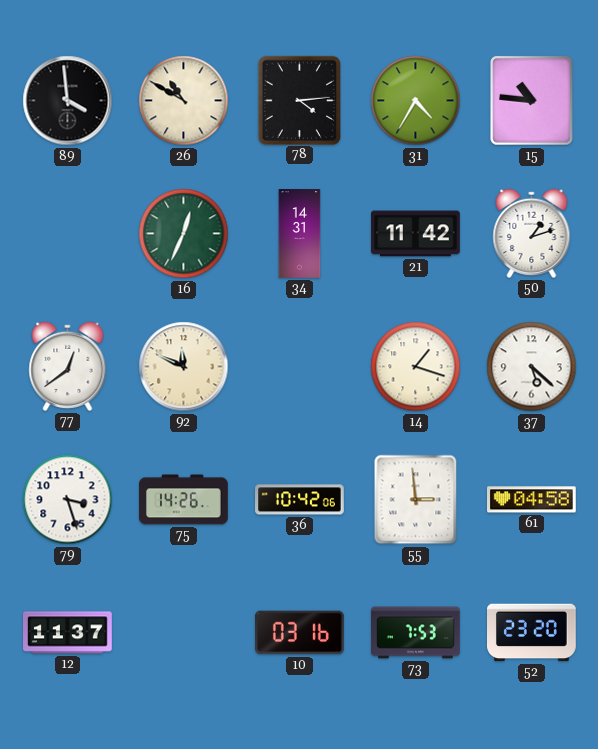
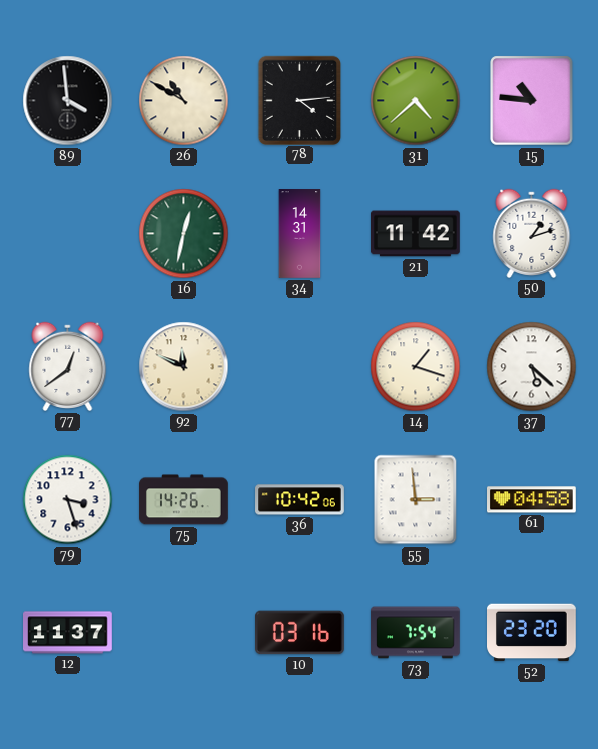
31: 4:35 -> 4:38
16: 12:34 -> 12:32
73: 7:53 -> 7:54
